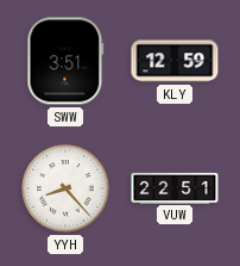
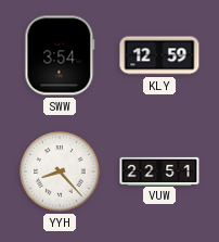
SWW: 3:51 -> 3:54
